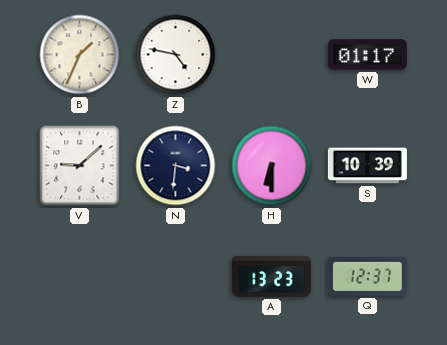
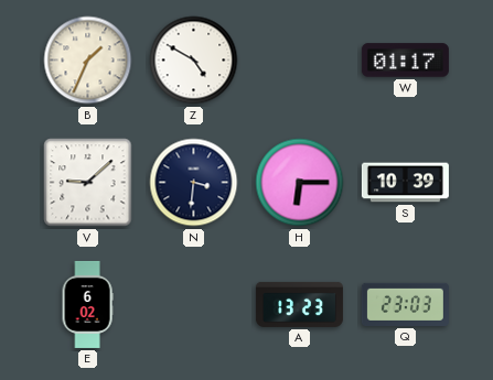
Z: 4:47 -> 4:50
H: 6:30 -> 6:15
E: none -> 6:02
Q: 12:37 -> 23:03
